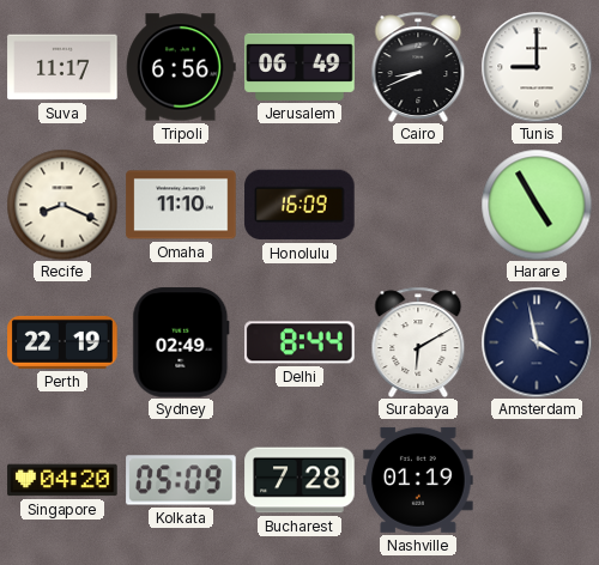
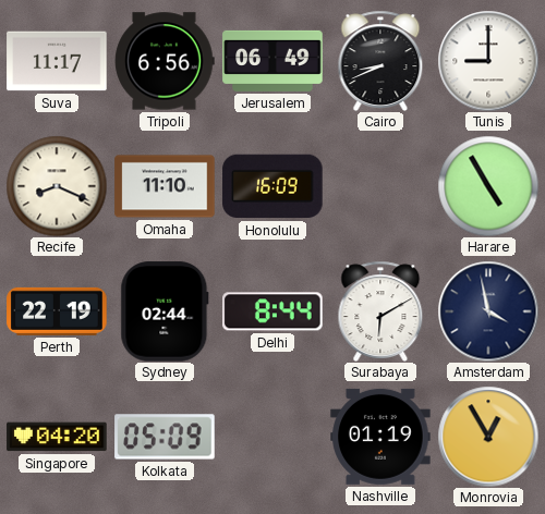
Sydney: 02:49 -> 02:44
Bucharest: 7:28 -> none
Monrovia: none -> 12:55
